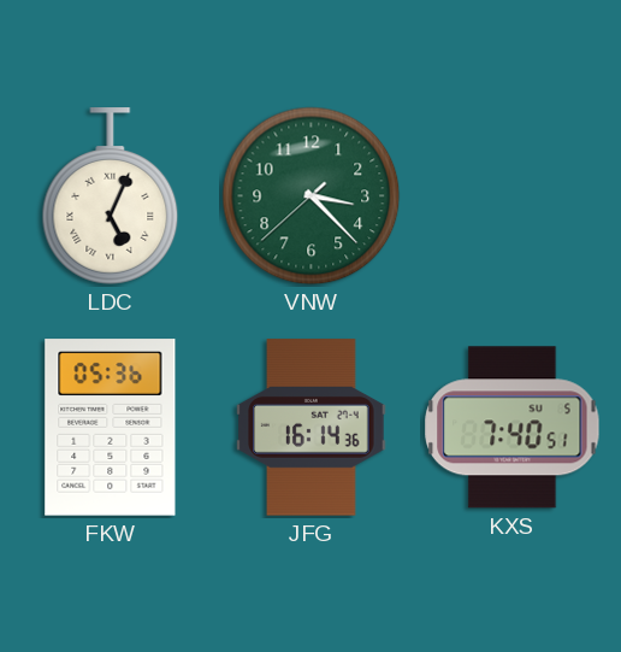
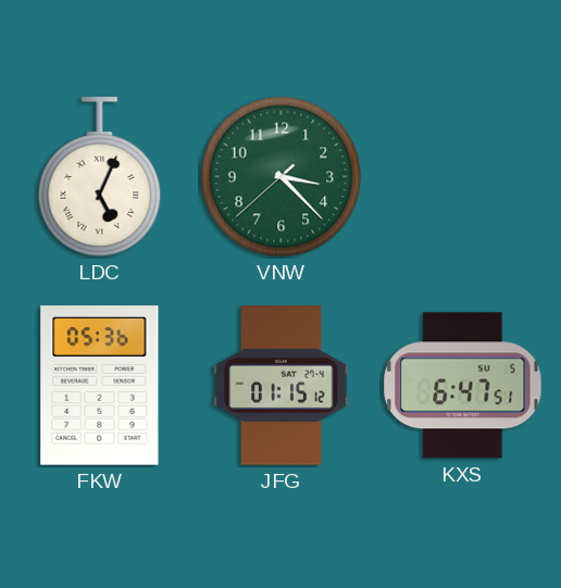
JFG: 16:14 -> 01:15
KXS: 7:40 -> 6:47
